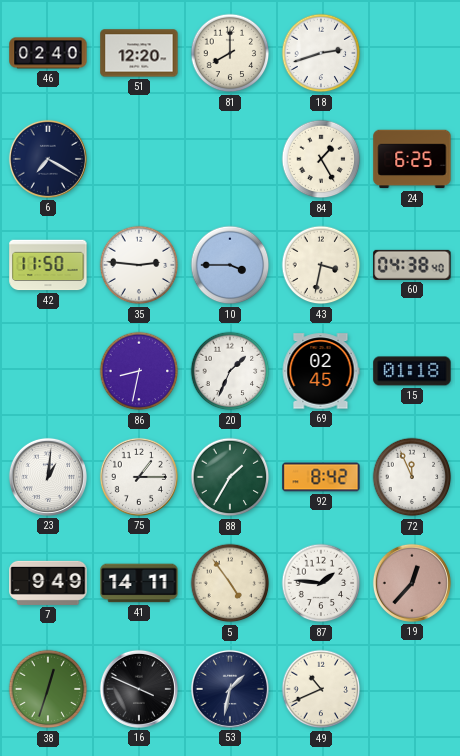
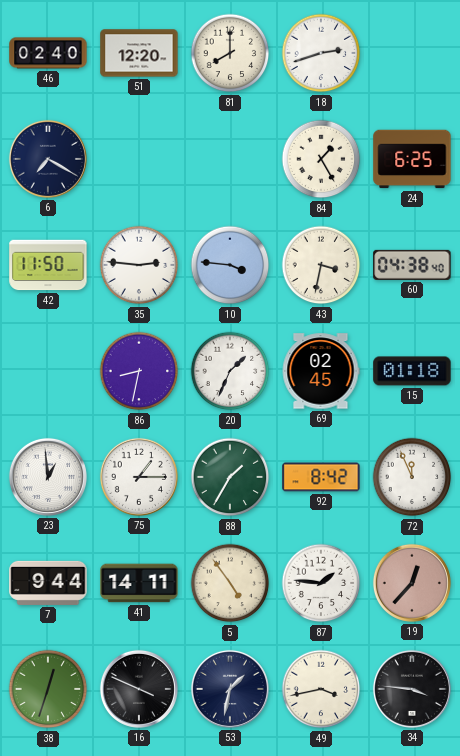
10: 3:45 -> 3:46
23: 1:01 -> 12:59
7: 9:49 -> 9:44
49: 10:41 -> 3:43
34: none -> 3:46
